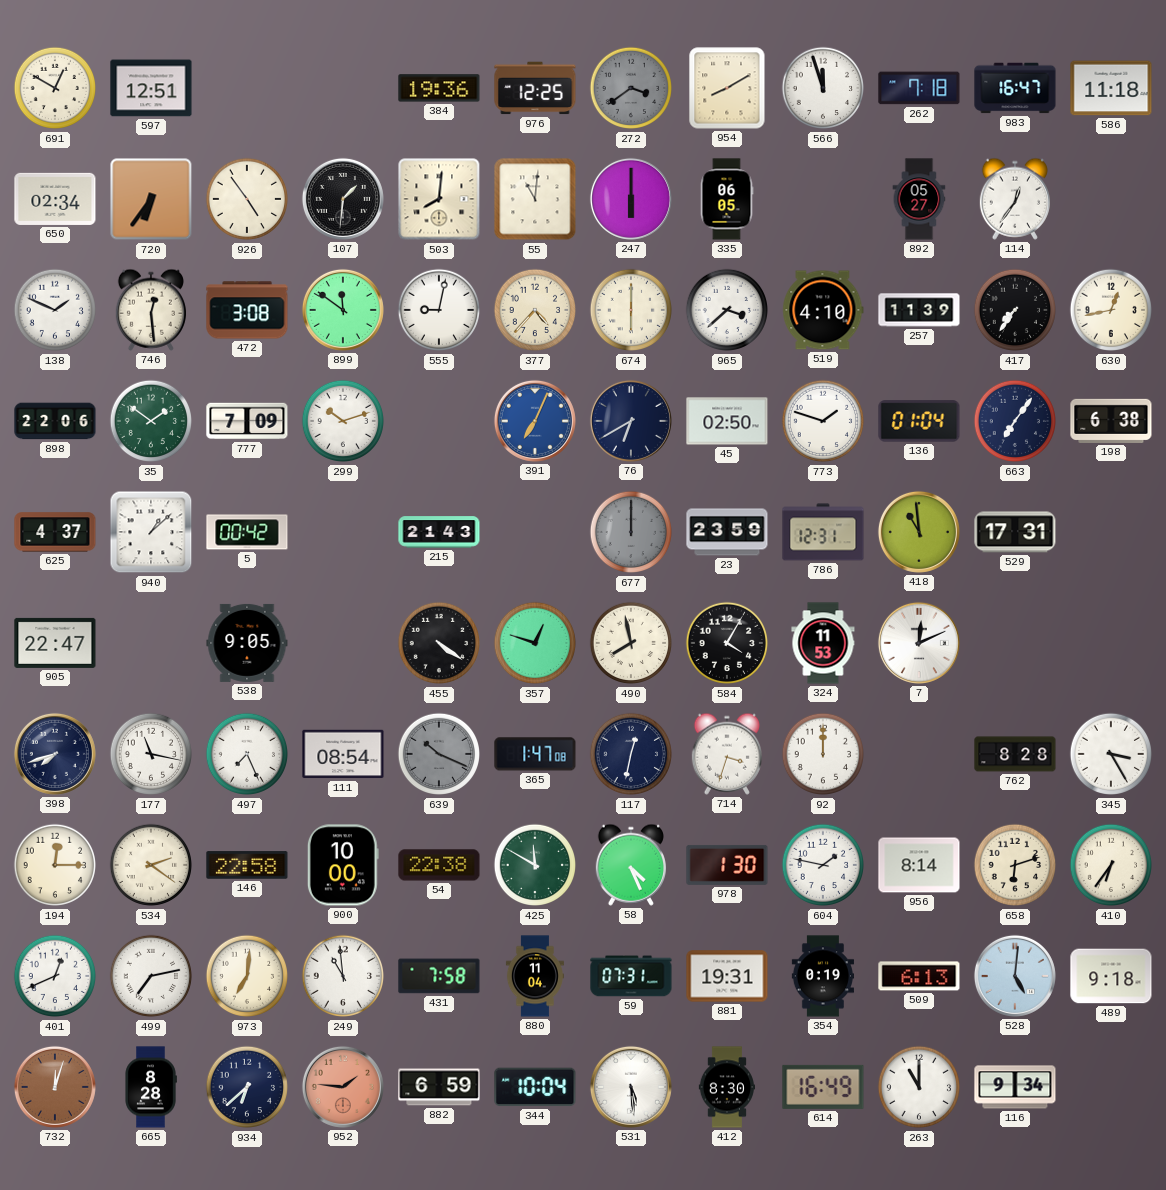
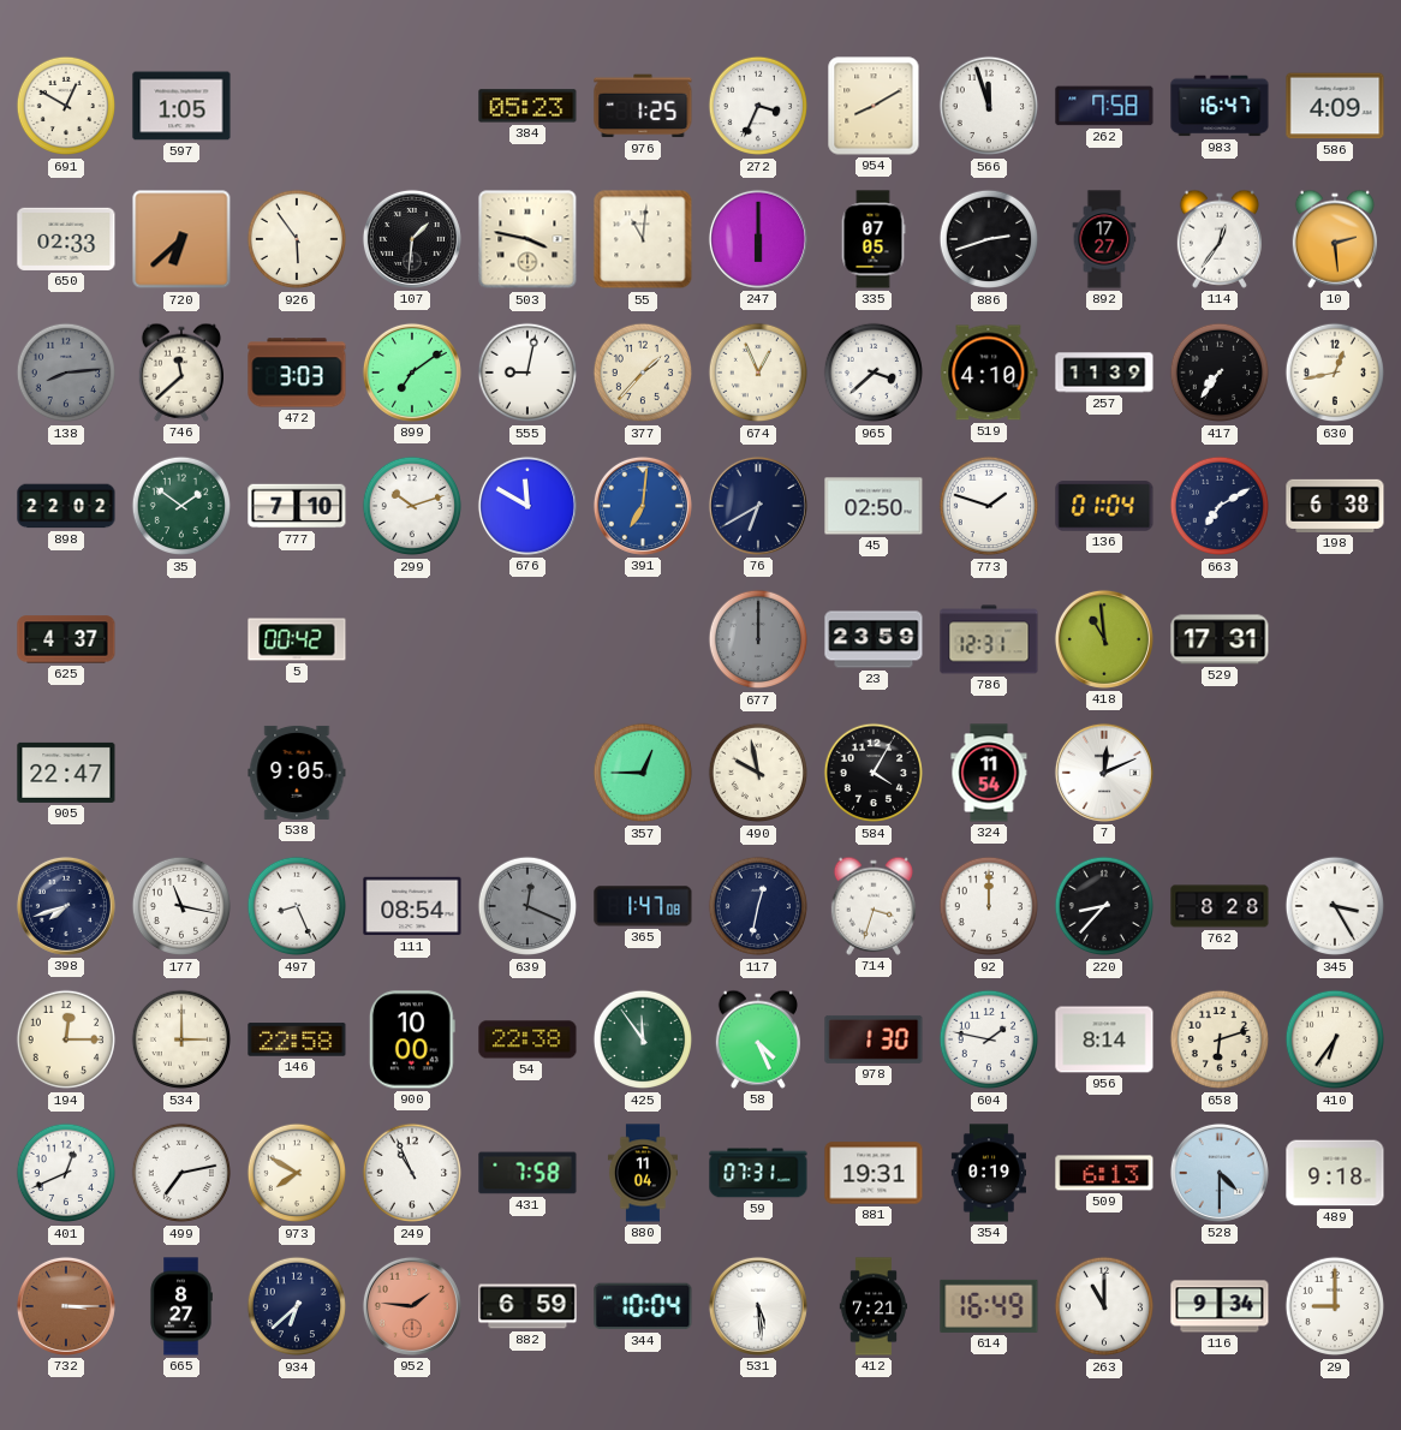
597: 12:51 -> 1:05
384: 19:36 -> 05:23
976: 12:25 -> 1:25
272: 3:39 -> 3:34
272 dial: grey -> white
262: 7:18 -> 7:58
586: 11:18 -> 4:09
650: 02:34 -> 02:33
720: 6:36 -> 6:38
926: 4:54 -> 5:54
503: 8:01 -> 3:47
335: 06:05 -> 07:05
886: none -> 2:42
892: 05:27 -> 17:27
10: none -> 2:29
138: 1:49 -> 8:14
138 dial: white -> grey
746: 12:29 -> 11:38
472: 3:08 -> 3:03
899: 11:51 -> 7:09
377: 4:37 -> 1:37
674: 6:00 -> 12:56
898: 22:06 -> 22:02
777: 7:09 -> 7:10
676: none -> 11:50
391: 7:04 -> 7:01
663: 7:06 -> 7:10
940: 1:08 -> none
215: 21:43 -> none
455: 4:21 -> none
357: 12:48 -> 12:45
490: 7:58 -> 9:58
324: 11:53 -> 11:54
497: 7:26 -> 8:26
639: 10:19 -> 12:19
220: none -> 8:37
534: 2:21 -> 3:00
425: 11:50 -> 11:54
973: 7:01 -> 7:50
249: 10:59 -> 10:56
528: 5:01 -> 4:30
732: 12:03 -> 3:15
665: 8:28 -> 8:27
412: 8:30 -> 7:21
29: none -> 9:00
